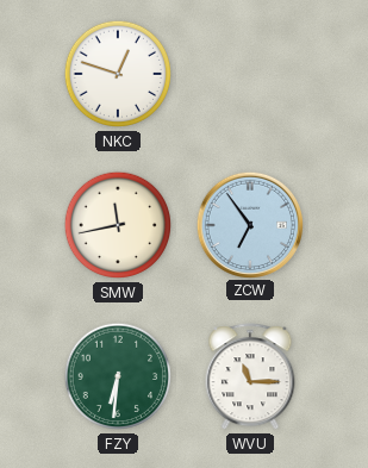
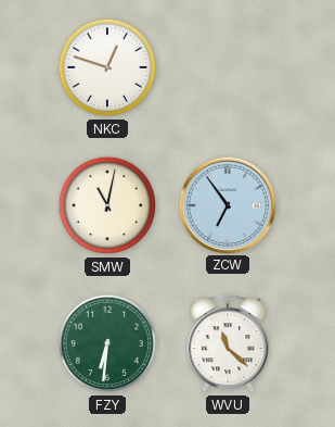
SMW: 11:43 -> 11:02
WVU: 11:15 -> 11:22
